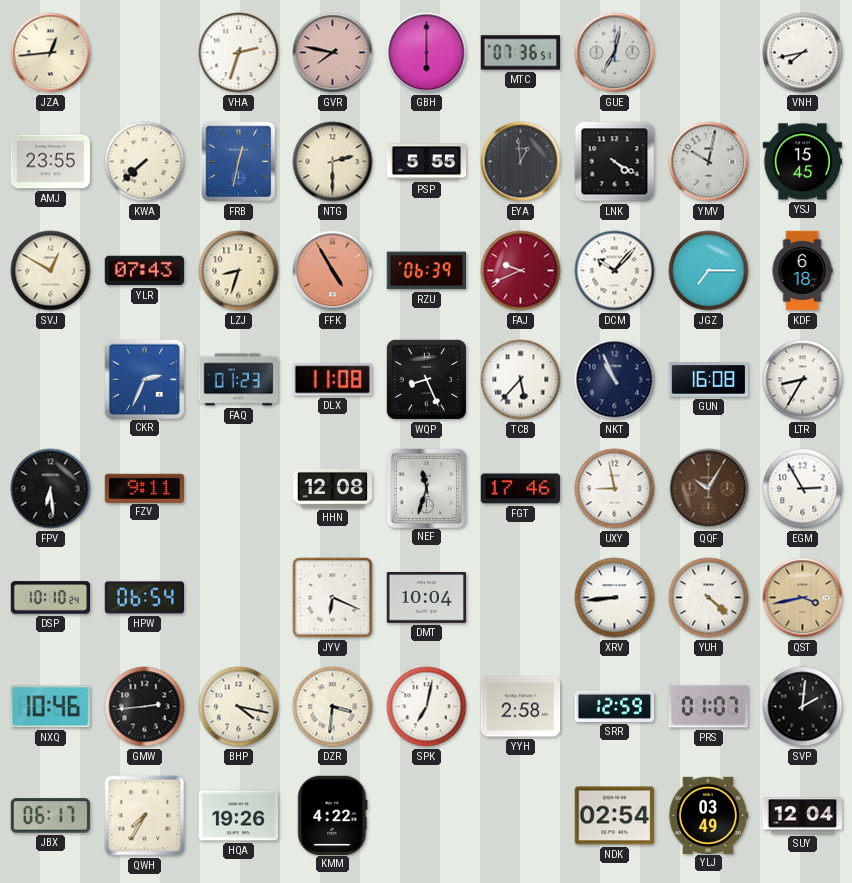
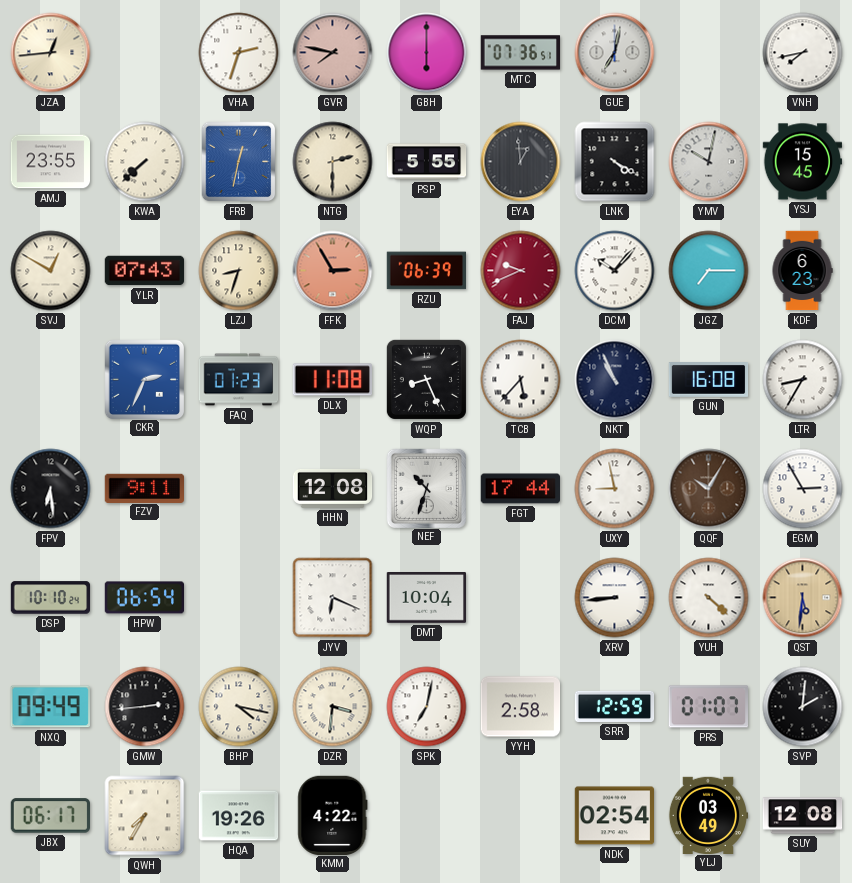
FFK: 4:55 -> 2:55
KDF: 6:18 -> 6:23
NEF: 11:33 -> 10:33
FGT: 17:46 -> 17:44
QST: 3:43 -> 5:31
NXQ: 10:46 -> 09:49
SUY: 12:04 -> 12:08
